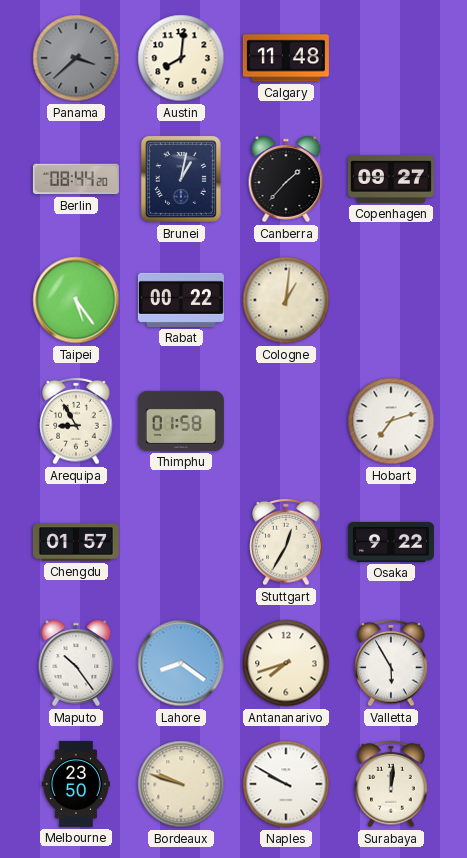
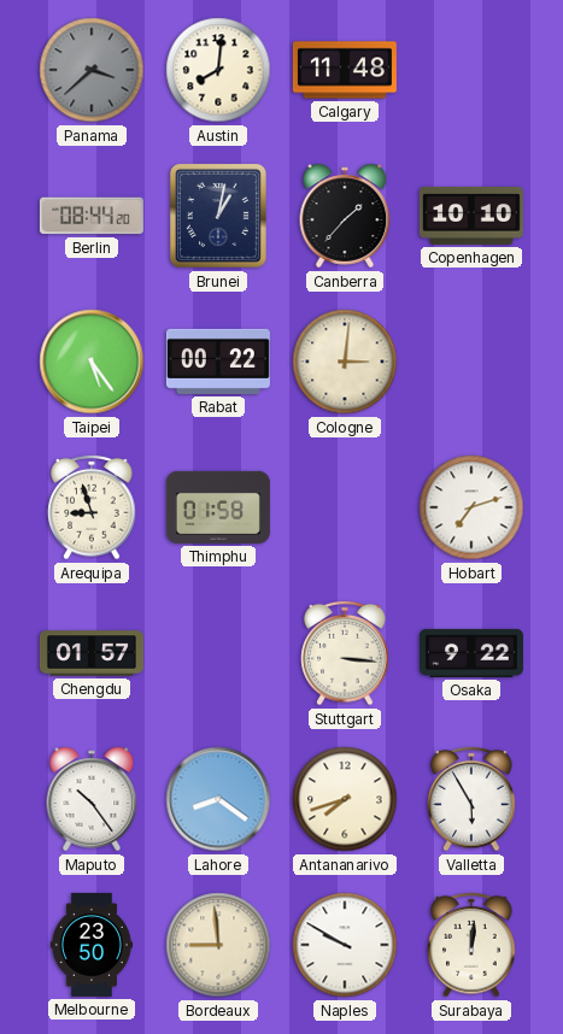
Copenhagen: 09:27 -> 10:10
Cologne: 1:01 -> 3:01
Arequipa: 8:55 -> 8:57
Stuttgart: 12:35 -> 3:16
Bordeaux: 9:48 -> 8:59
